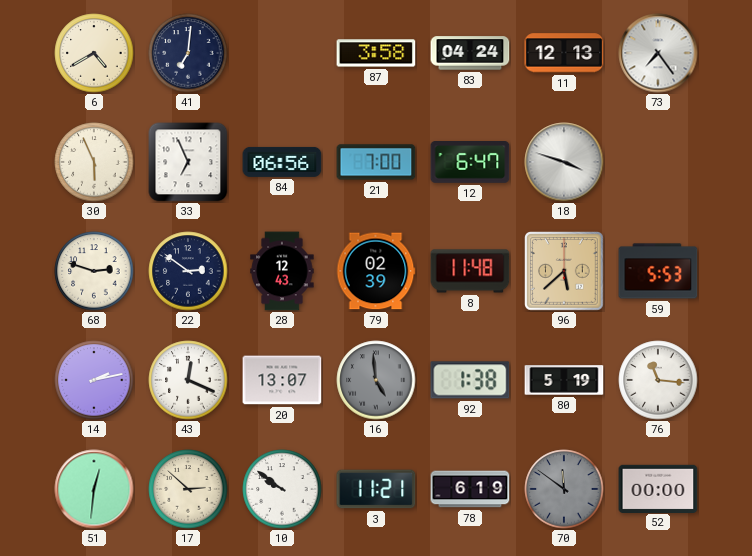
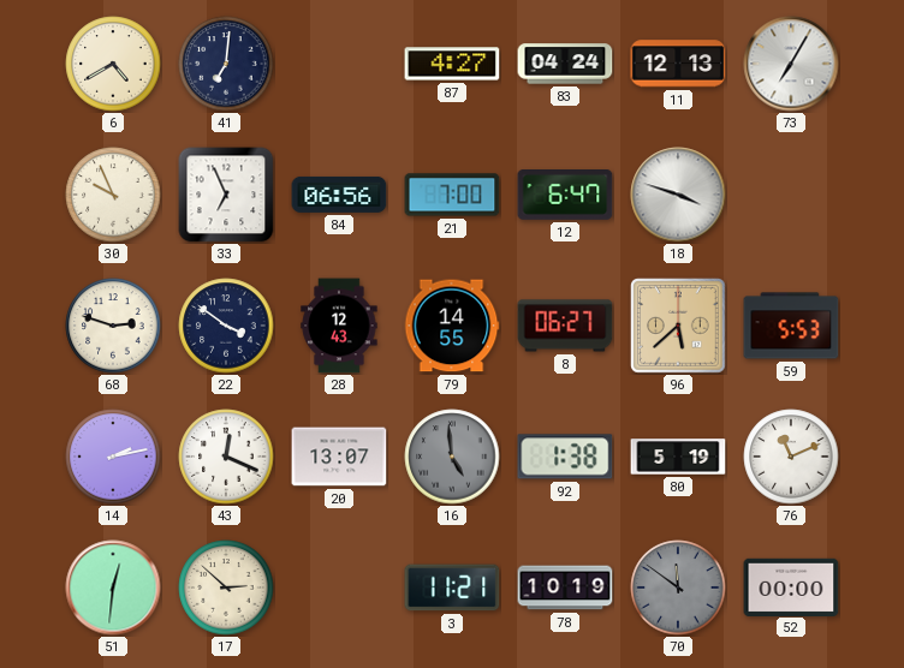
87: 3:58 -> 4:27
73: 7:24 -> 7:05
30: 5:56 -> 9:56
22: 2:51 -> 3:51
79: 02:39 -> 14:55
8: 11:48 -> 06:27
76: 11:16 -> 11:11
10: 9:51 -> none
78: 6:19 -> 10:19
